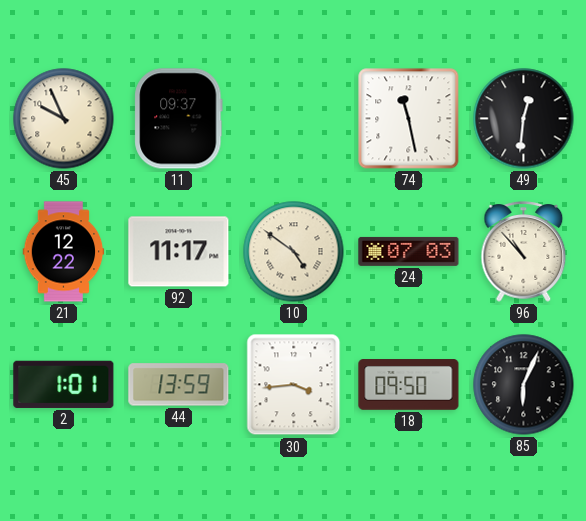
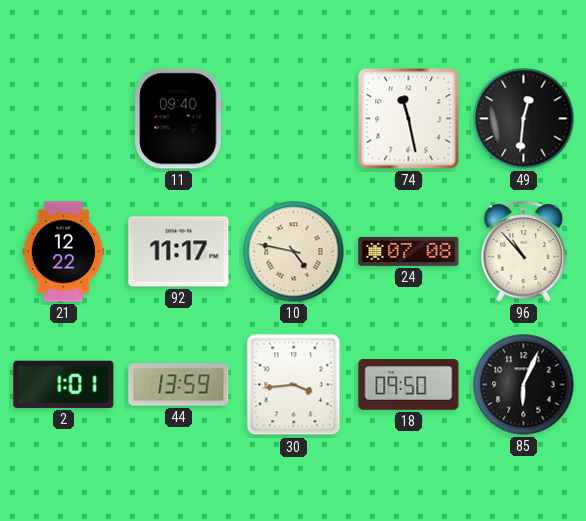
45: 9:56 -> none
11: 09:37 -> 09:40
10: 4:51 -> 4:47
24: 07:03 -> 07:08
